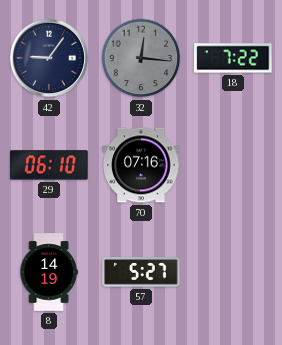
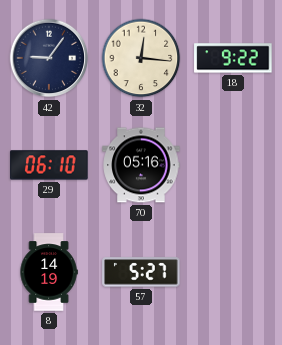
32 dial: grey -> cream
18: 7:22 -> 9:22
70: 07:16 -> 05:16
